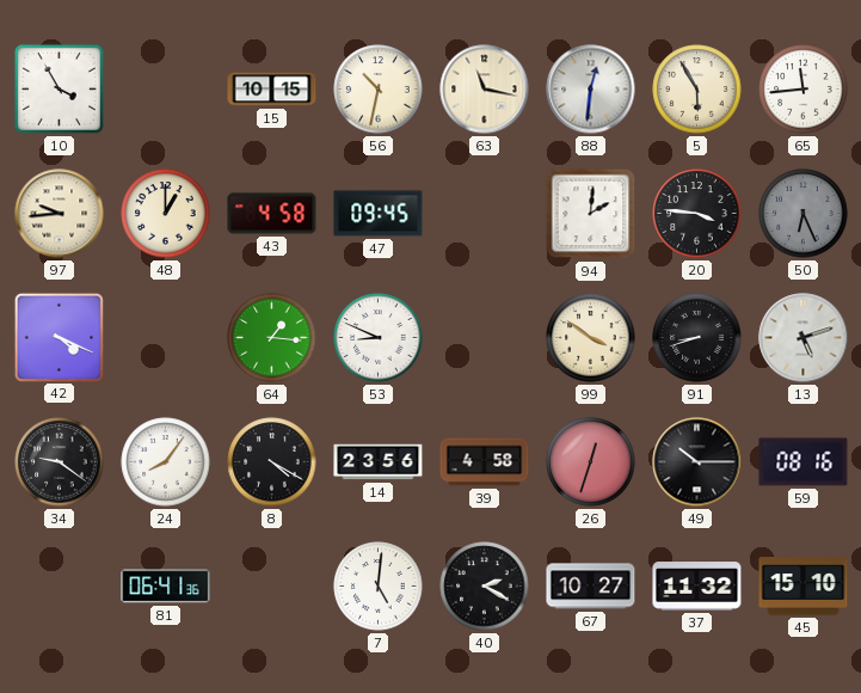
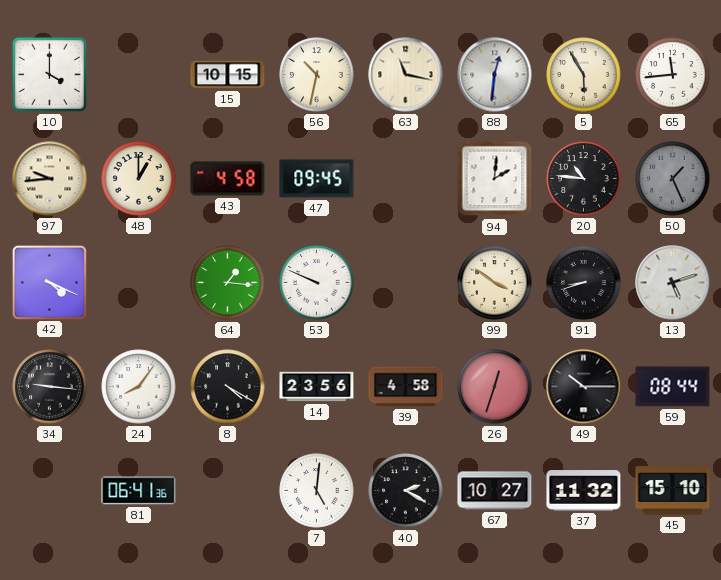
10: 3:55 -> 4:00
20: 3:46 -> 10:46
50: 6:26 -> 1:26
53: 8:49 -> 9:49
34: 9:21 -> 9:16
59: 08:16 -> 08:44
